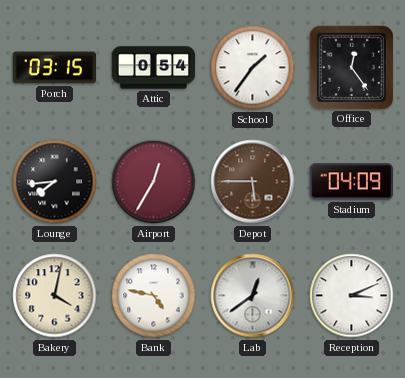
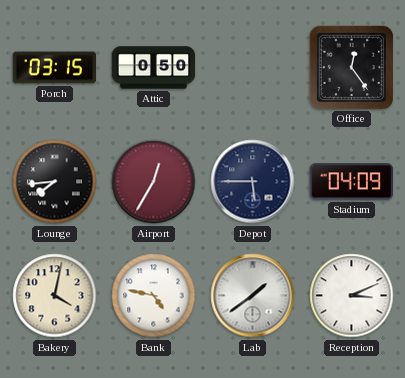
Attic: 0:54 -> 0:50
School: 1:36 -> none
Depot dial: brown -> navy
Lab: 12:39 -> 1:39
